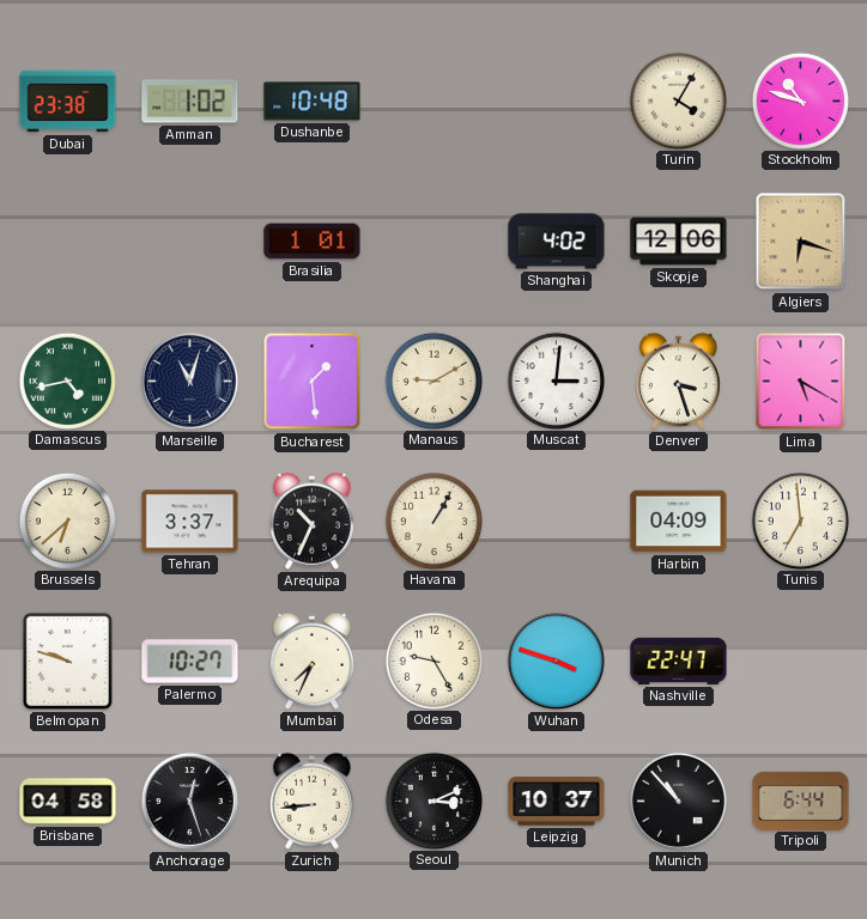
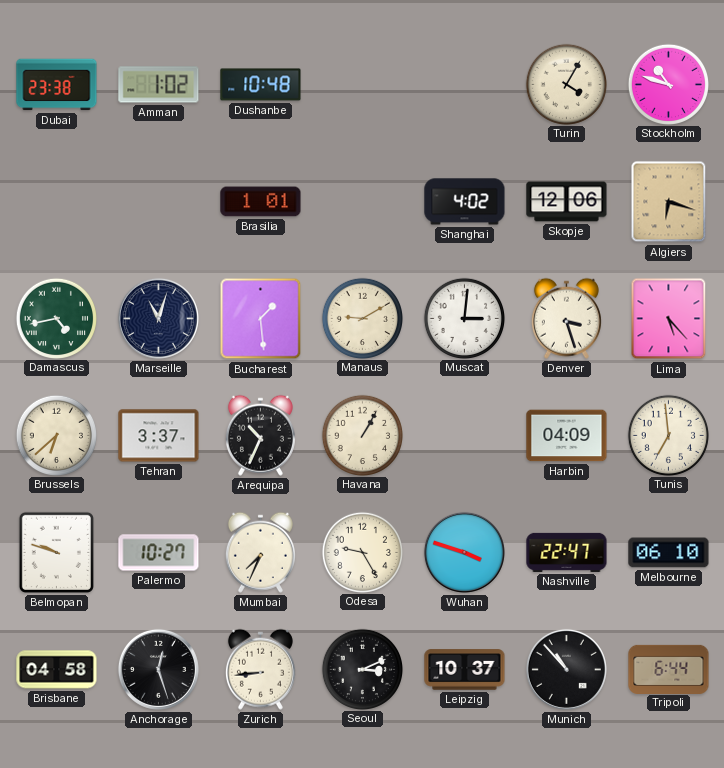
Lima: 5:20 -> 5:23
Melbourne: none -> 06:10
